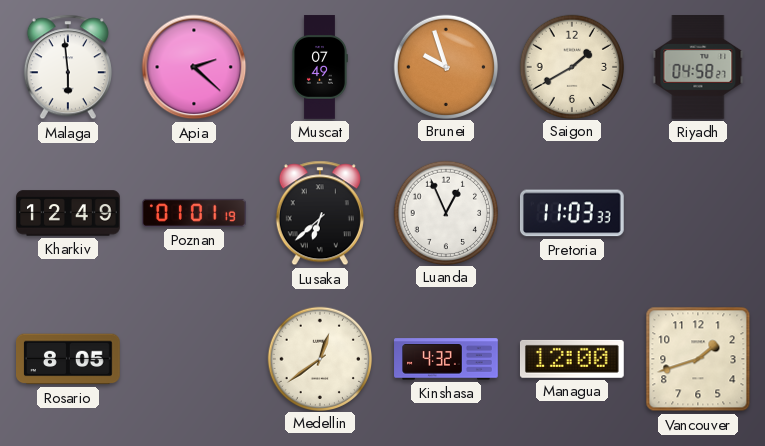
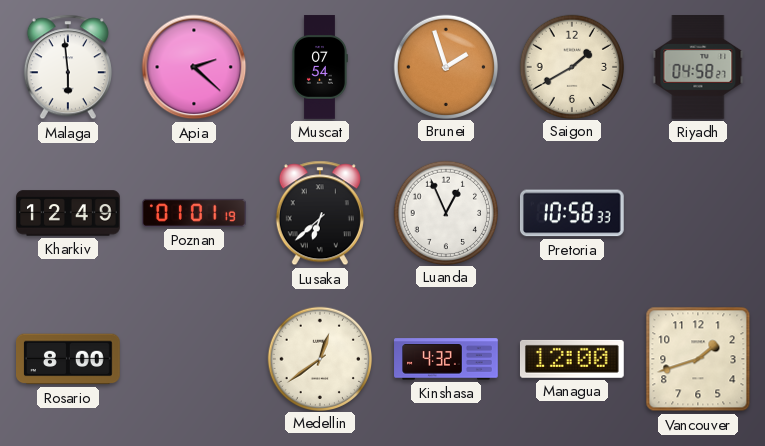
Muscat: 07:49 -> 07:54
Brunei: 9:57 -> 1:57
Pretoria: 11:03 -> 10:58
Rosario: 8:05 -> 8:00
